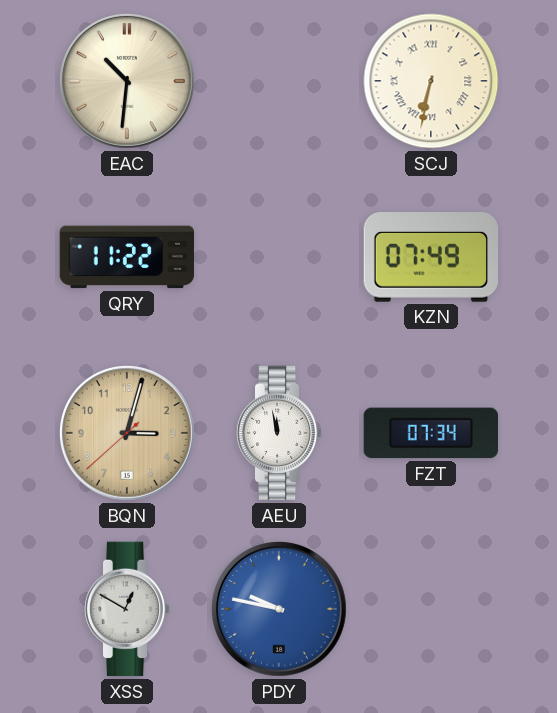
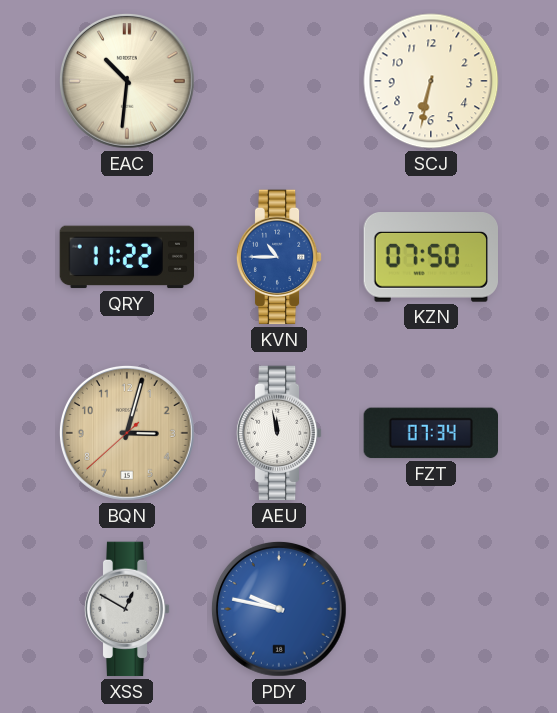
SCJ numerals: Roman -> Arabic
KVN: none -> 10:45
KZN: 07:49 -> 07:50
